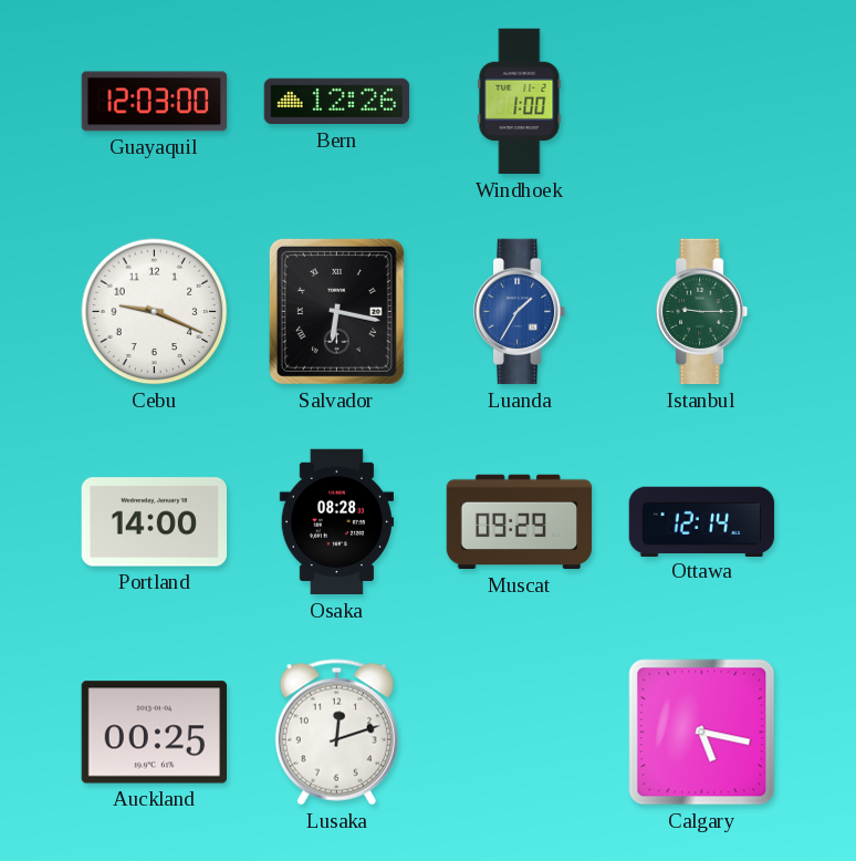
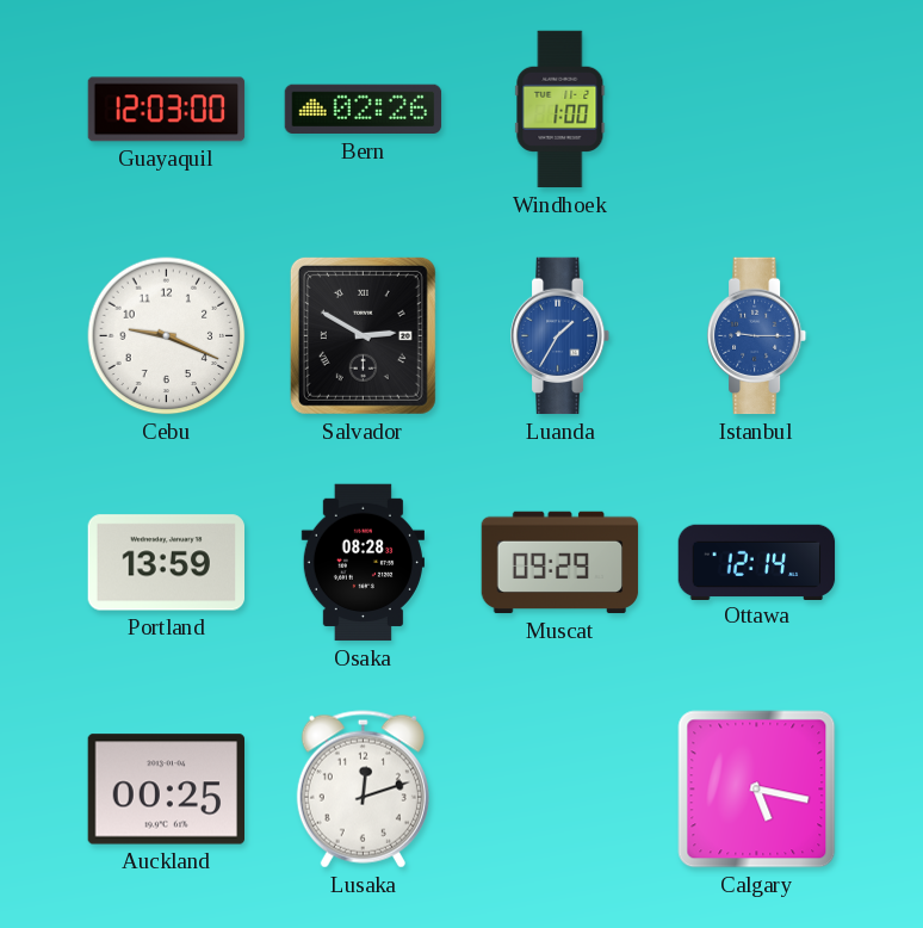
Bern: 12:26 -> 02:26
Salvador: 6:17 -> 2:50
Istanbul dial: green -> blue
Portland: 14:00 -> 13:59
